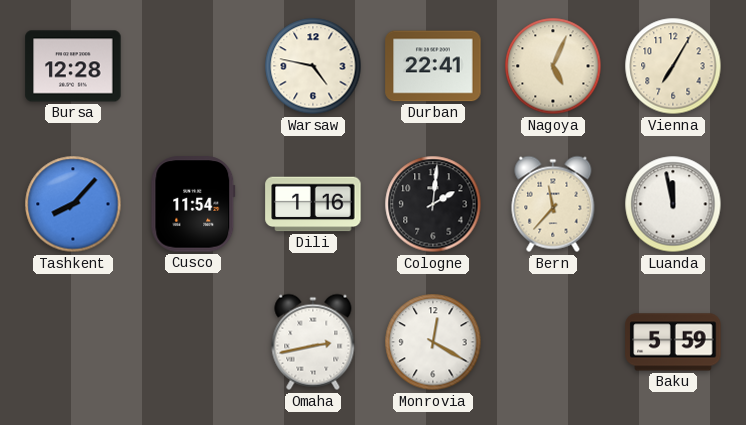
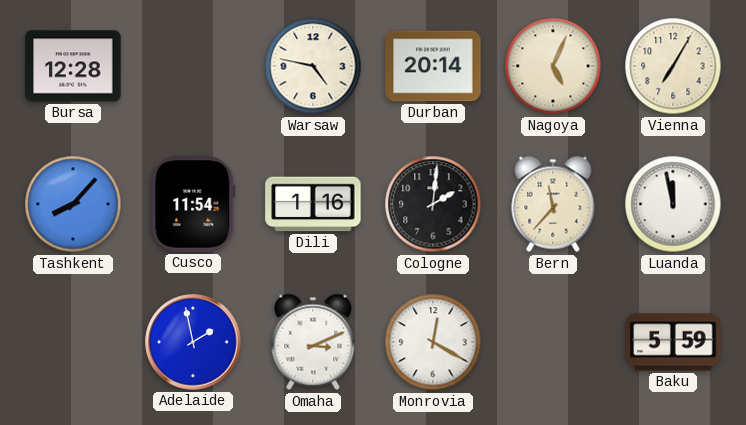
Durban: 22:41 -> 20:14
Adelaide: none -> 1:58
Omaha: 2:43 -> 3:11
